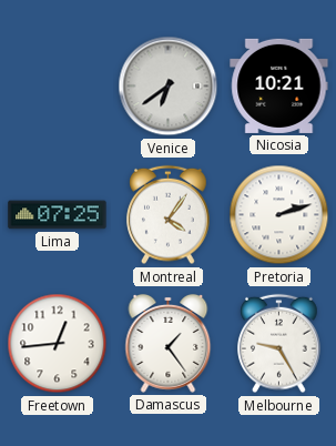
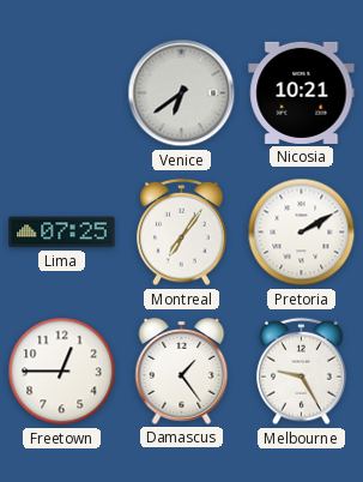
Montreal: 4:06 -> 7:06
Pretoria: 2:12 -> 2:10
Freetown: 12:44 -> 12:45
